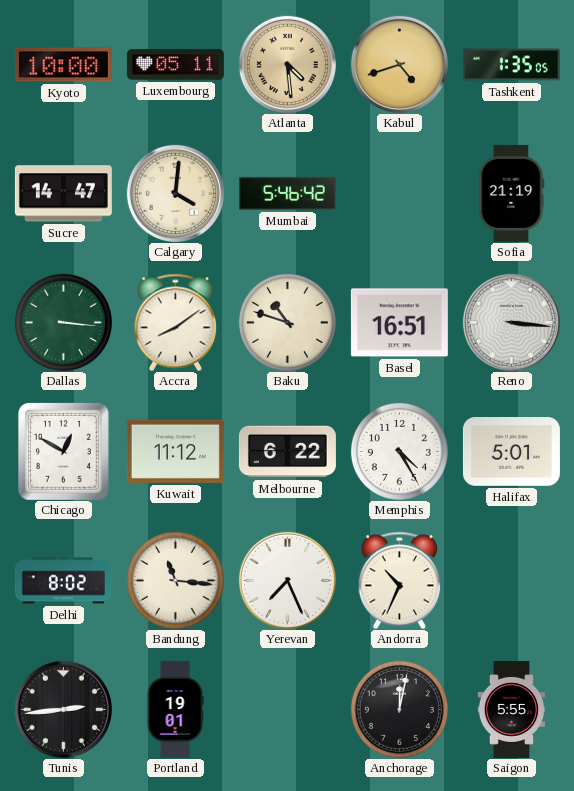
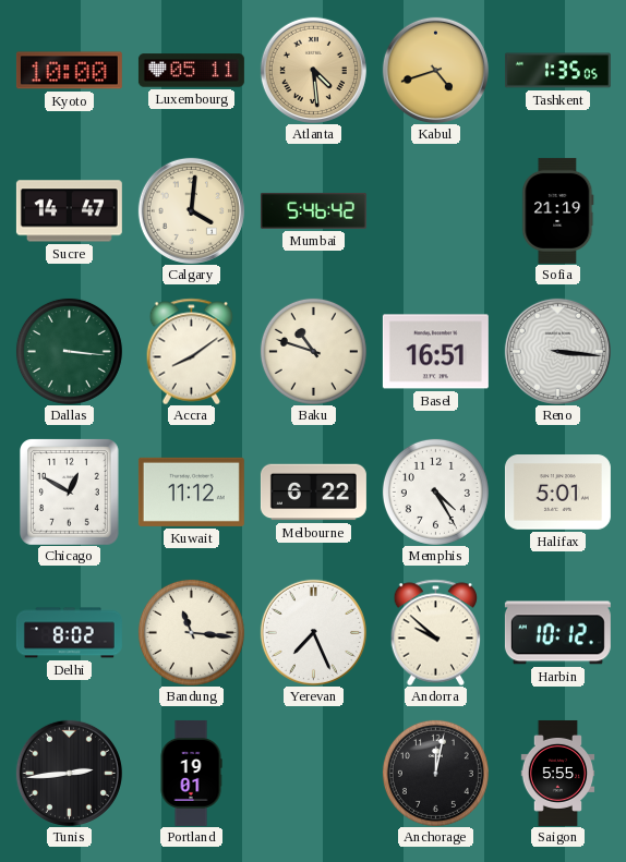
Andorra: 10:34 -> 9:52
Harbin: none -> 10:12
